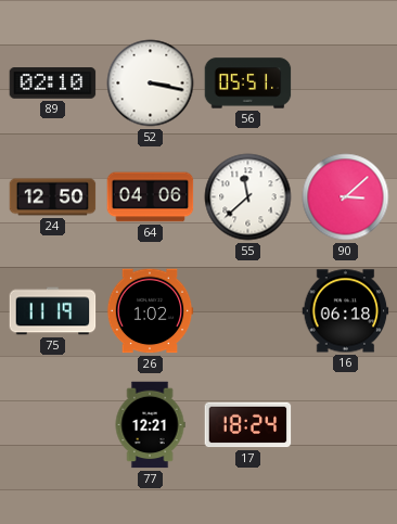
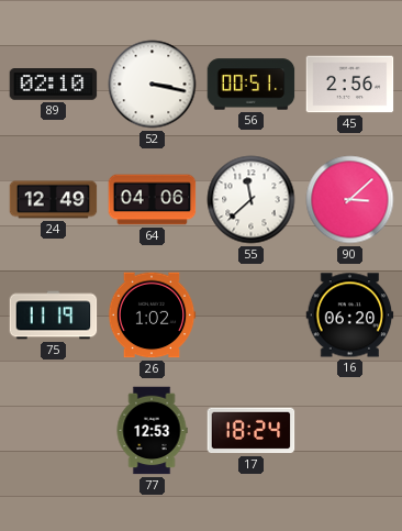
56: 05:51 -> 00:51
45: none -> 2:56
24: 12:50 -> 12:49
16: 06:18 -> 06:20
77: 12:21 -> 12:53
